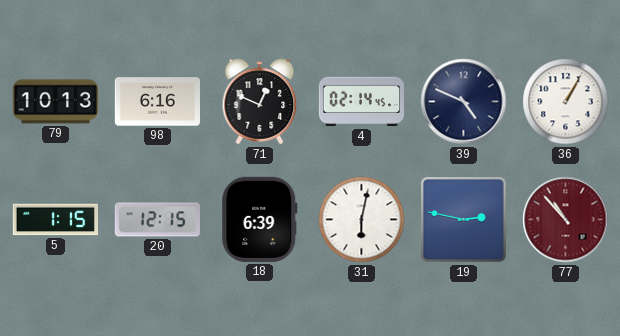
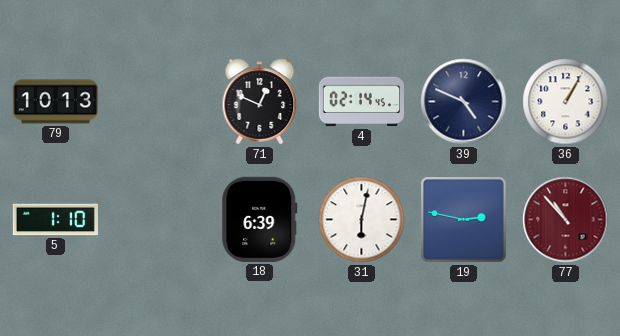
98: 6:16 -> none
5: 1:15 -> 1:10
20: 12:15 -> none
